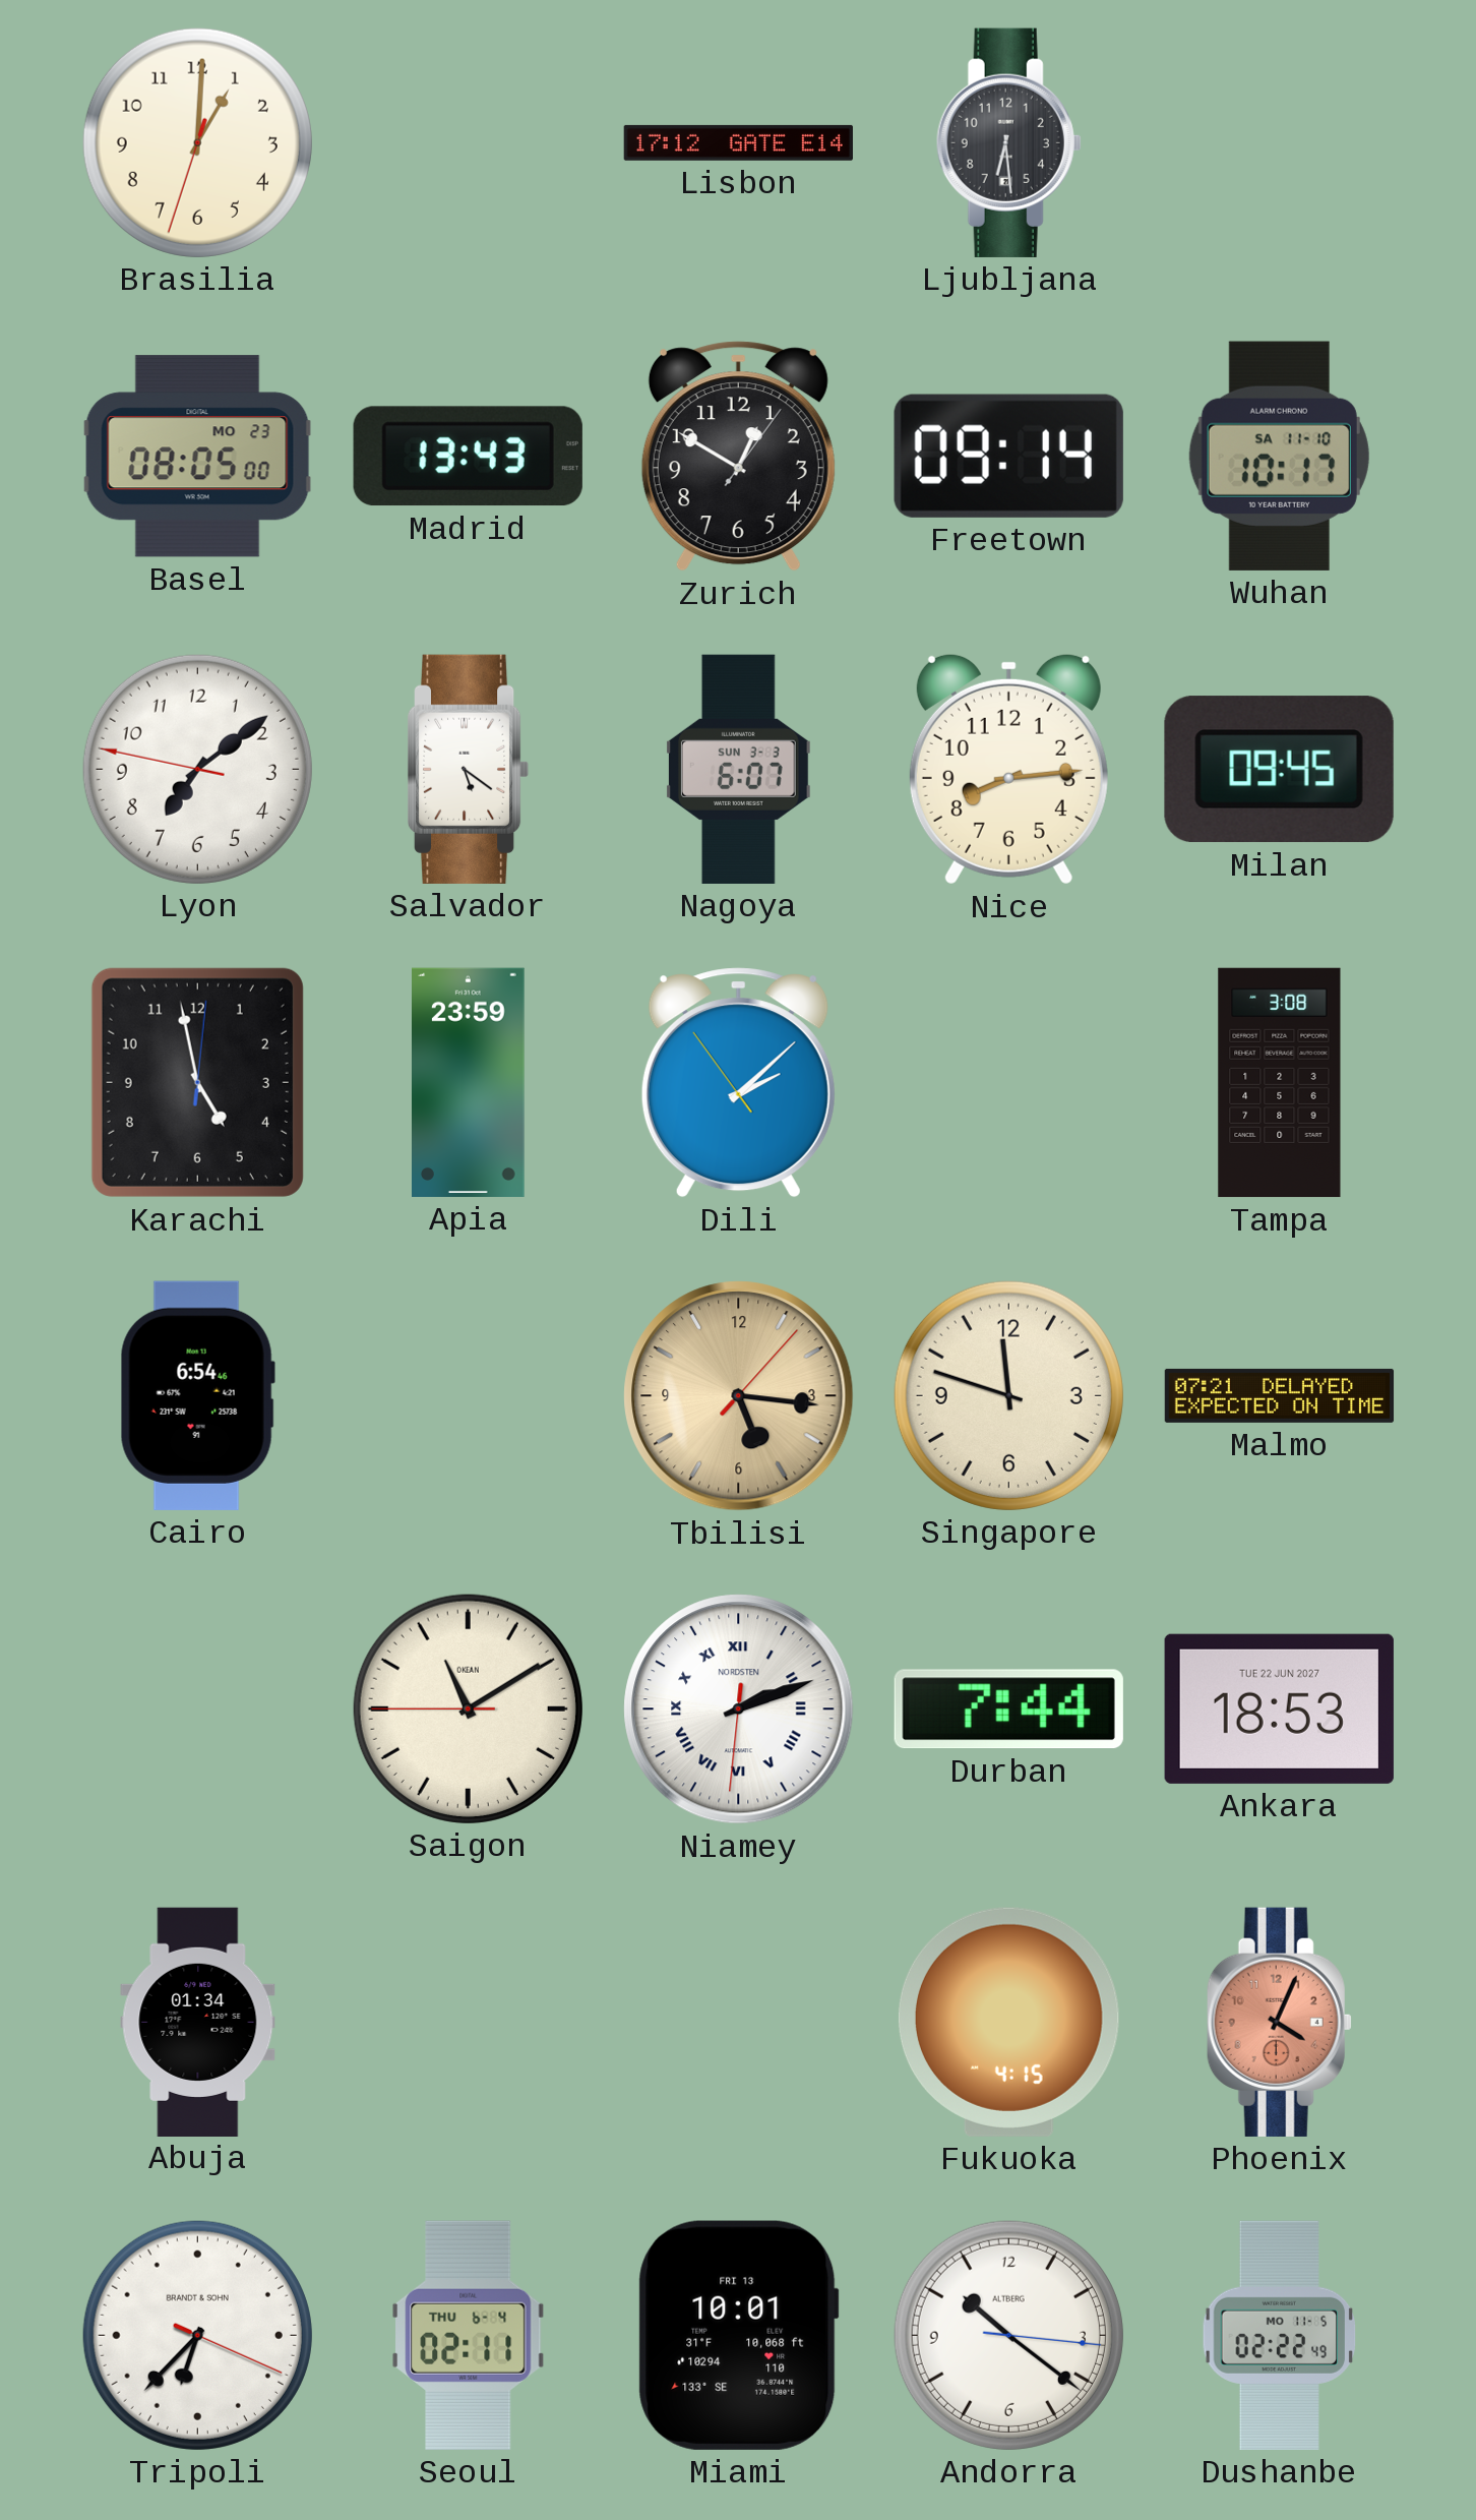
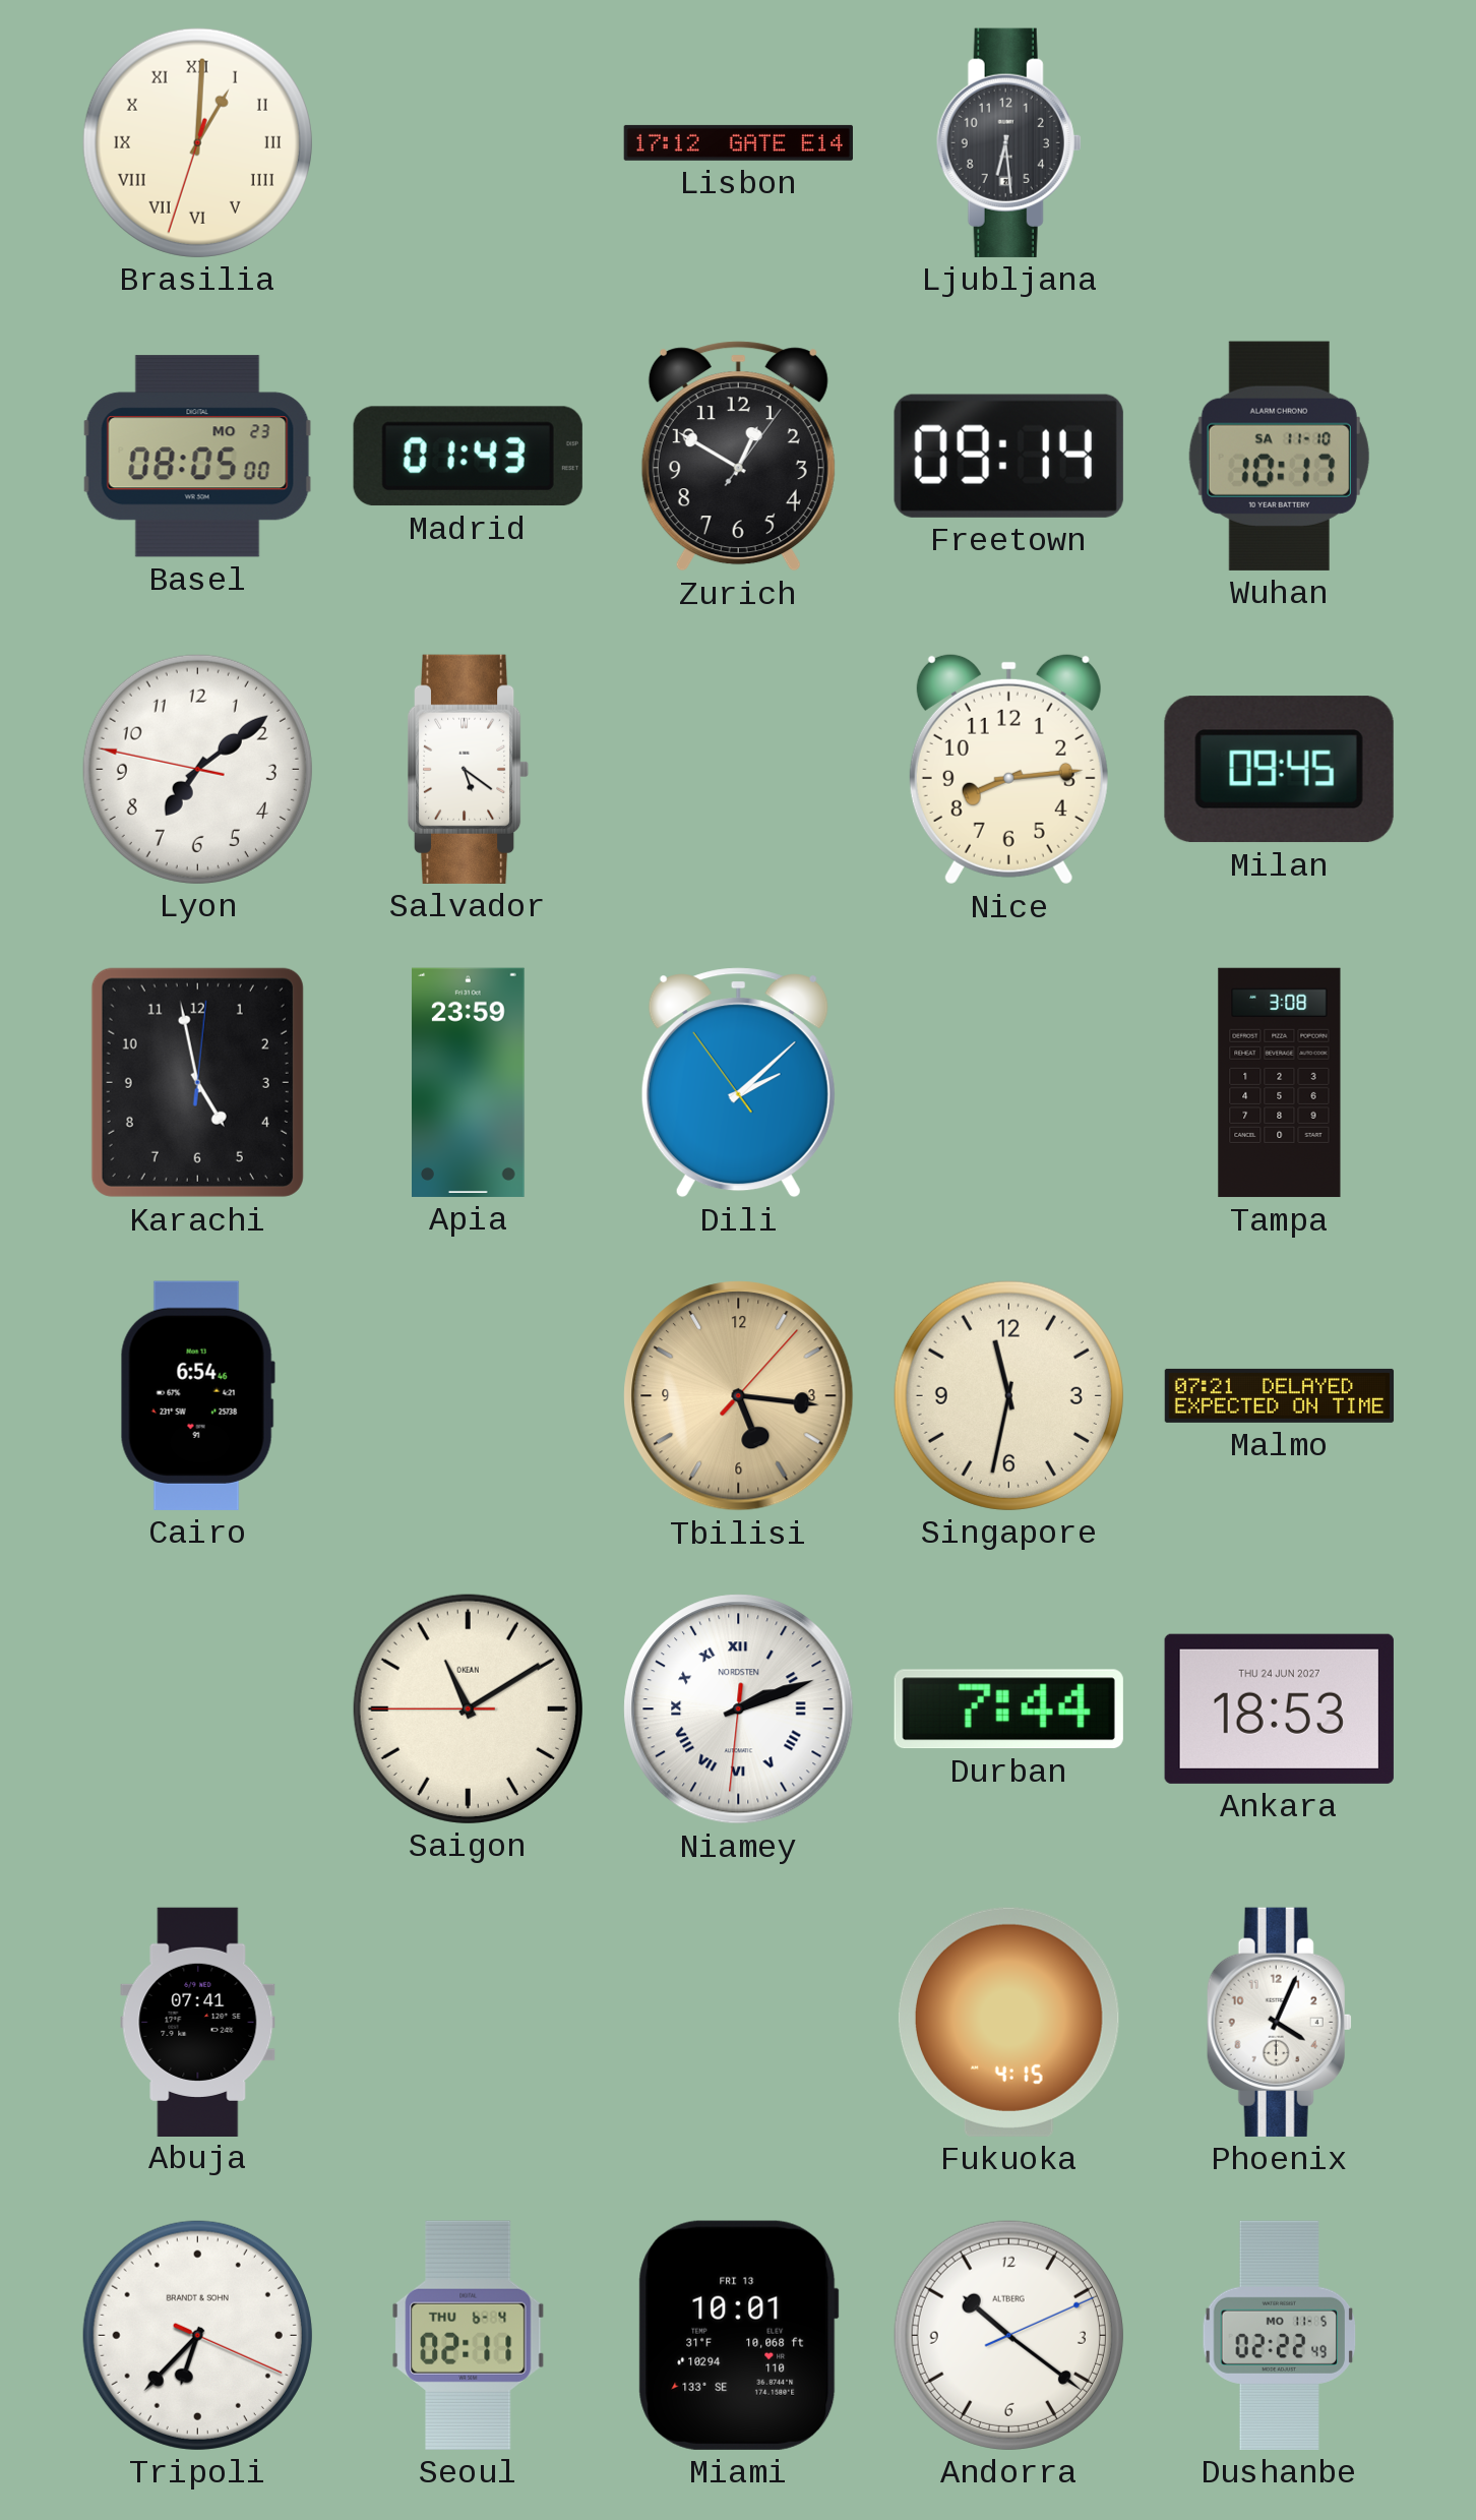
Brasilia numerals: Arabic -> Roman
Madrid: 13:43 -> 01:43
Nagoya: 6:07 -> none
Singapore: 11:48 -> 11:32
Ankara date: TUE 22 JUN 2027 -> THU 24 JUN 2027
Abuja: 01:34 -> 07:41
Phoenix dial: salmon -> white
Andorra: 10:21:16 -> 10:21:11
